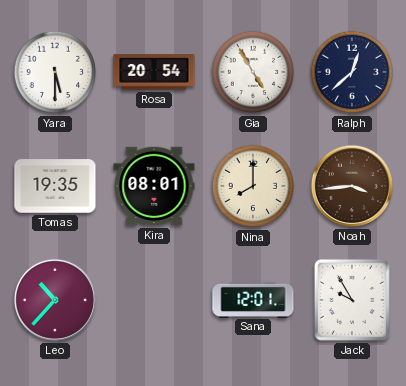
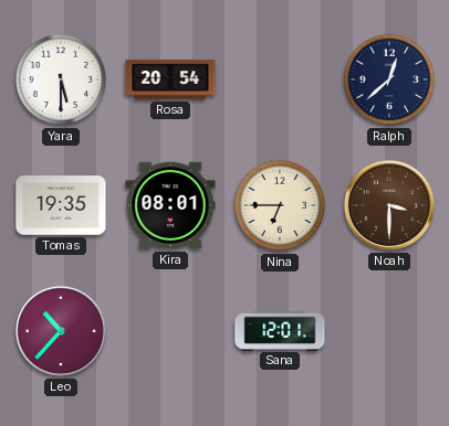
Gia: 4:55 -> none
Nina: 8:00 -> 6:45
Noah: 3:44 -> 3:30
Jack: 9:55 -> none
